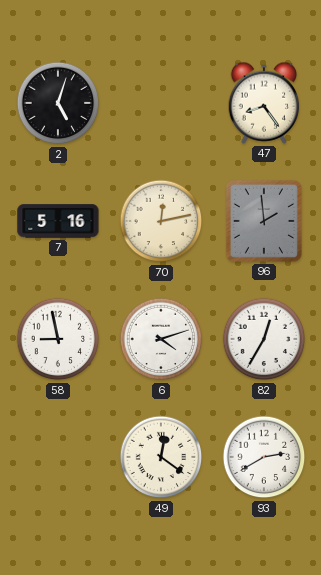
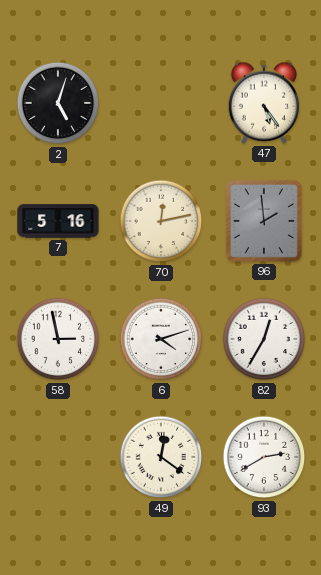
47: 8:24 -> 5:24
58: 8:58 -> 2:58
